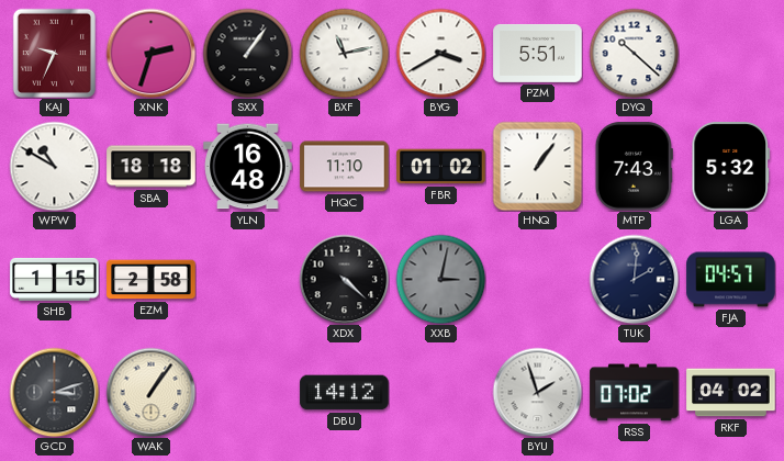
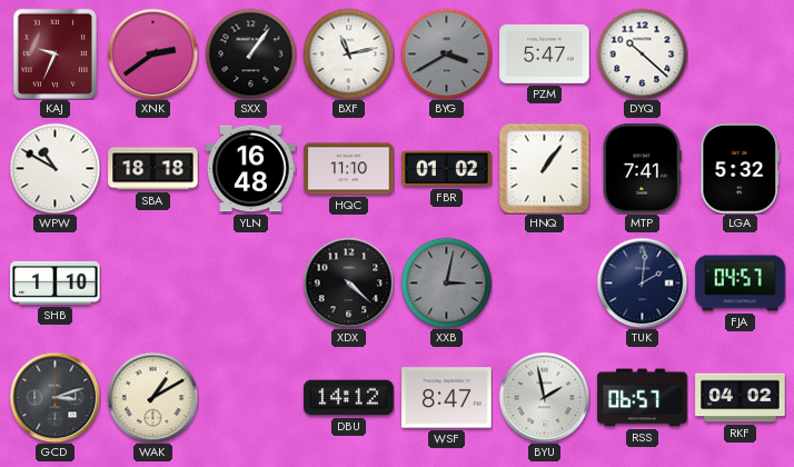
XNK: 2:33 -> 2:39
BYG dial: white -> grey
PZM: 5:51 -> 5:47
MTP: 7:43 -> 7:41
SHB: 1:15 -> 1:10
EZM: 2:58 -> none
WAK: 1:06 -> 1:10
WSF: none -> 8:47
BYU: 1:57 -> 1:58
RSS: 07:02 -> 06:57
